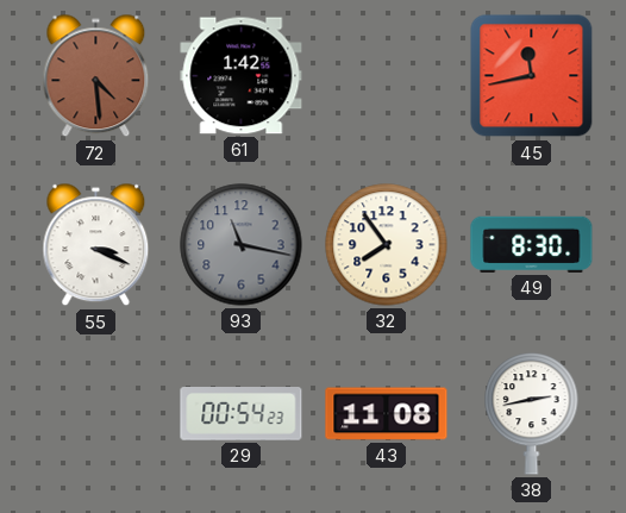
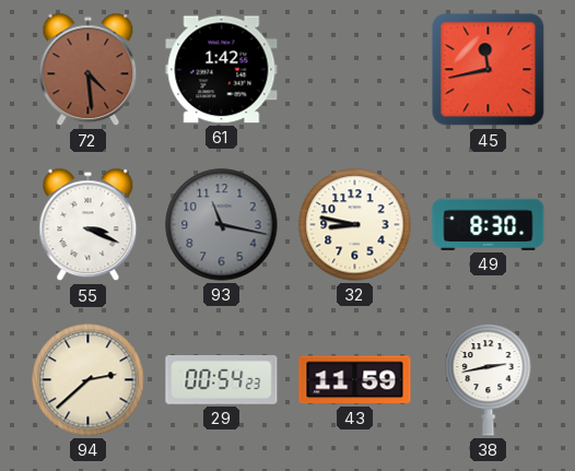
32: 7:54 -> 8:47
94: none -> 2:38
43: 11:08 -> 11:59
